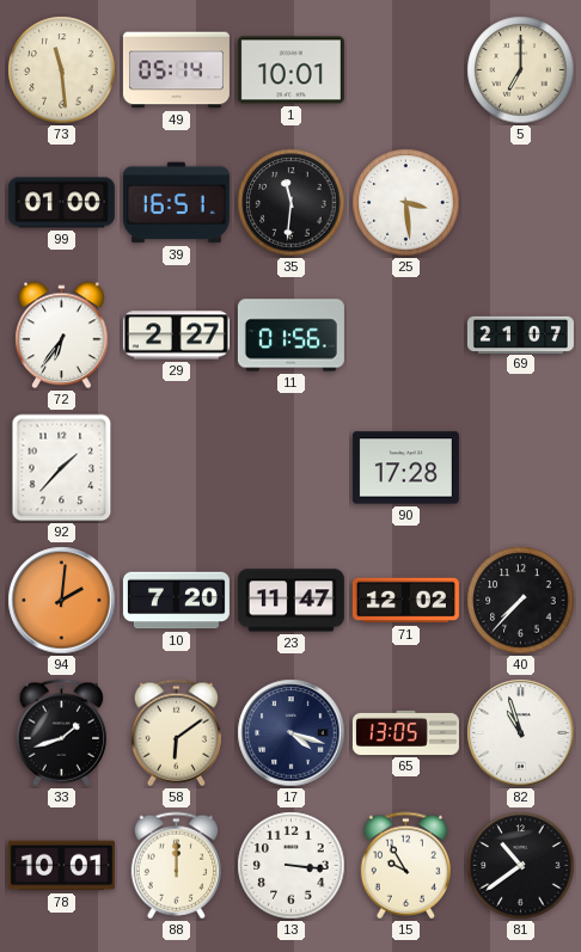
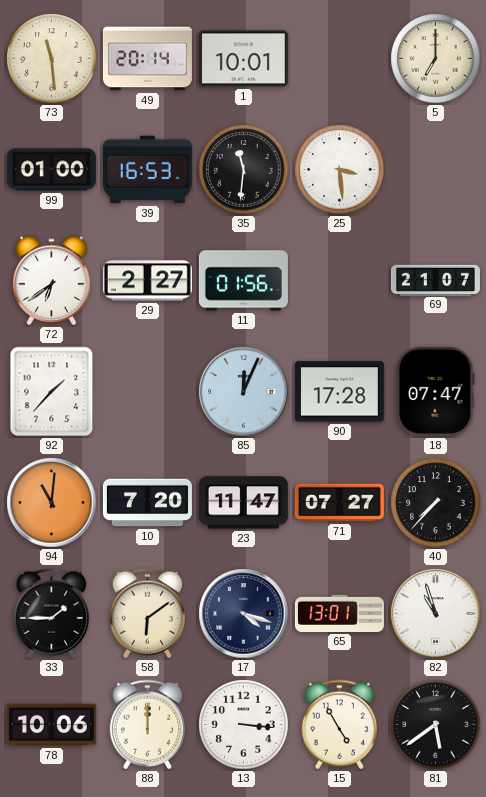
49: 05:14 -> 20:14
39: 16:51 -> 16:53
72: 6:36 -> 6:39
85: none -> 12:04
18: none -> 07:47
94: 2:01 -> 11:01
71: 12:02 -> 07:27
33: 1:42 -> 1:45
65: 13:05 -> 13:01
78: 10:01 -> 10:06
15: 9:55 -> 4:55
81: 10:39 -> 5:39
